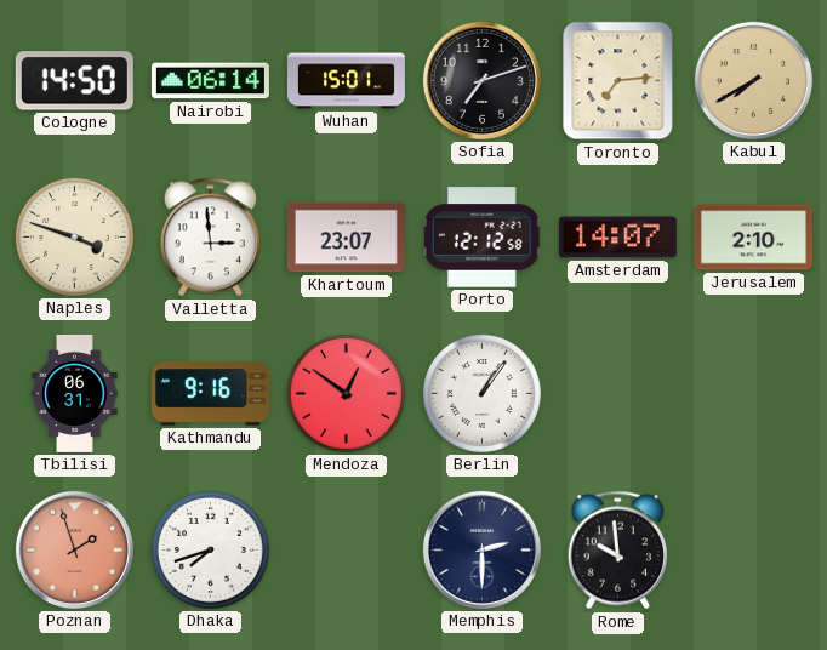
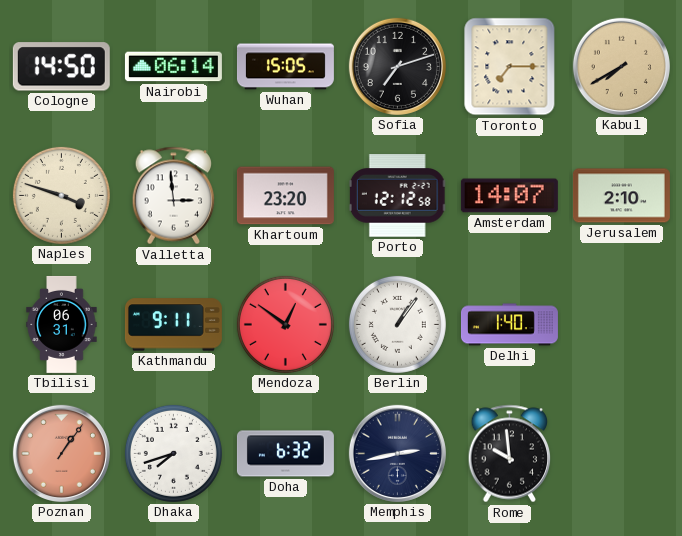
Wuhan: 15:01 -> 15:05
Toronto: 7:14 -> 7:15
Khartoum: 23:07 -> 23:20
Kathmandu: 9:16 -> 9:11
Delhi: none -> 1:40
Poznan: 1:57 -> 1:06
Doha: none -> 6:32
Memphis: 2:30 -> 2:43
